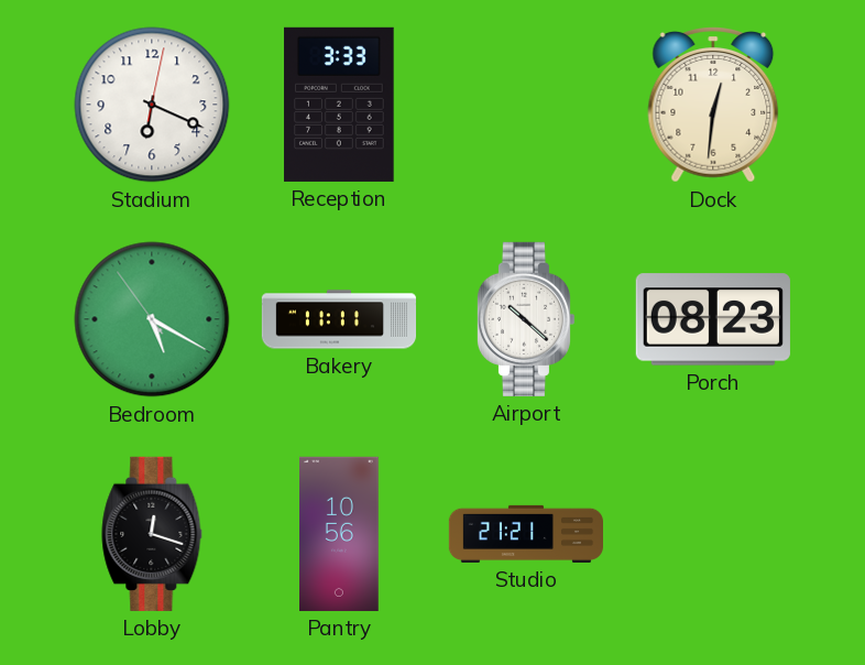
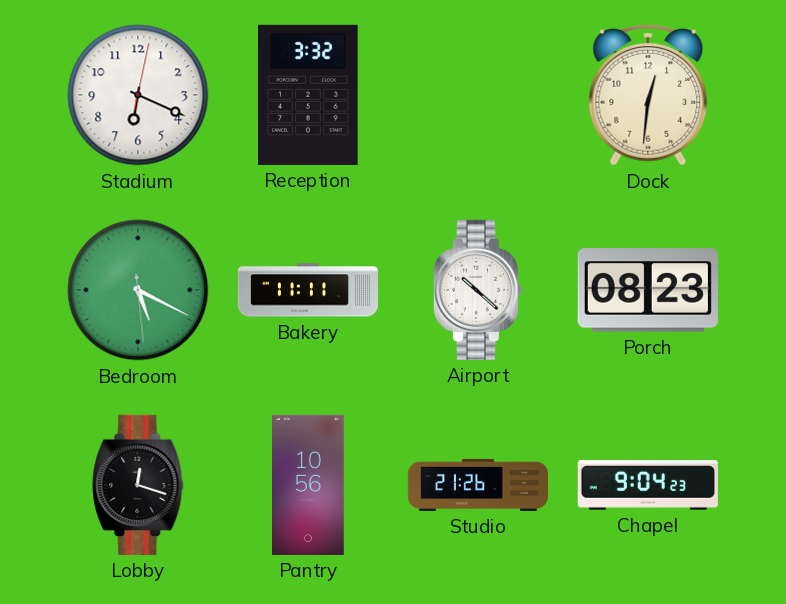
Reception: 3:33 -> 3:32
Bedroom: 5:19:54 -> 5:19:29
Studio: 21:21 -> 21:26
Chapel: none -> 9:04
